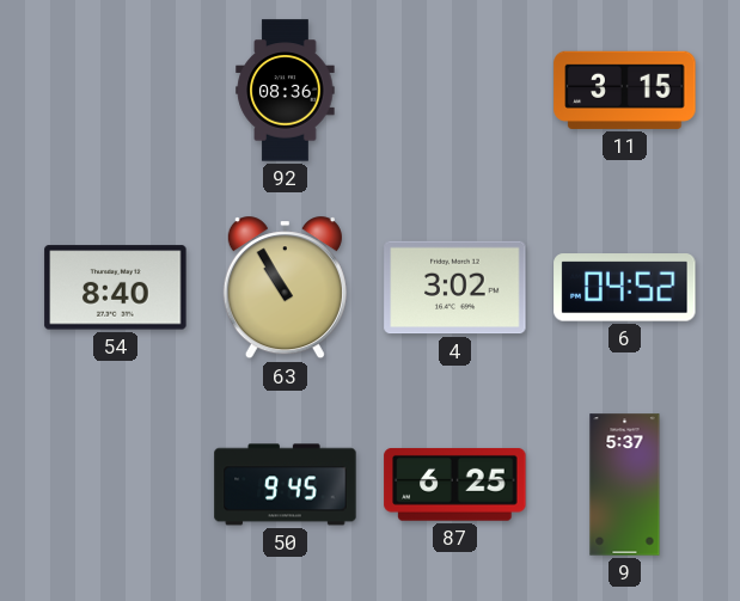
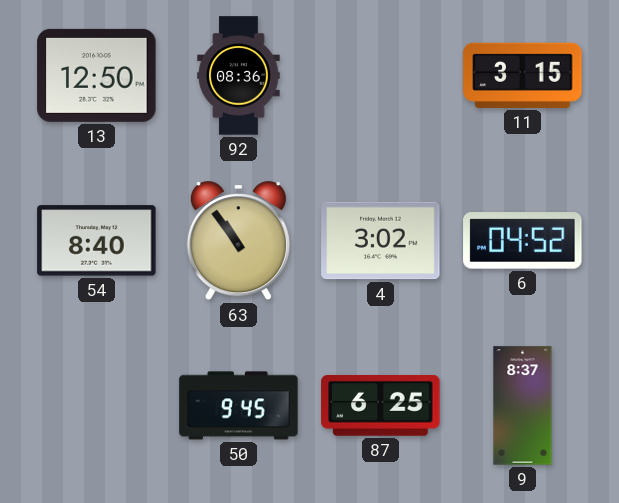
13: none -> 12:50
63: 10:55 -> 10:54
9: 5:37 -> 8:37
